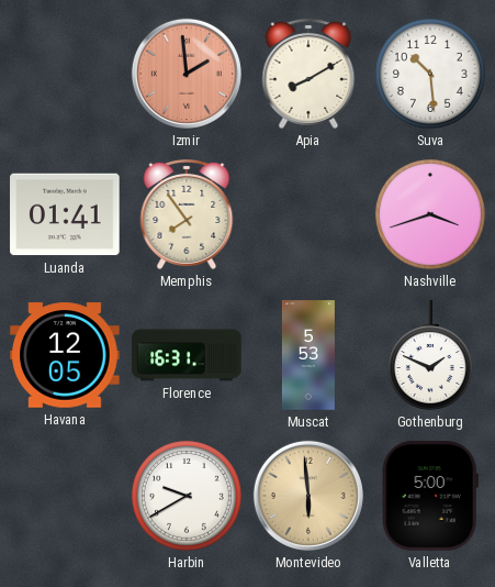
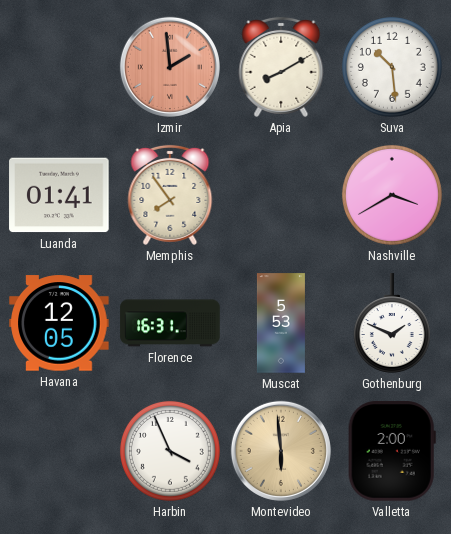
Nashville: 3:42 -> 3:40
Harbin: 9:40 -> 3:56
Valletta: 5:00 -> 2:00
